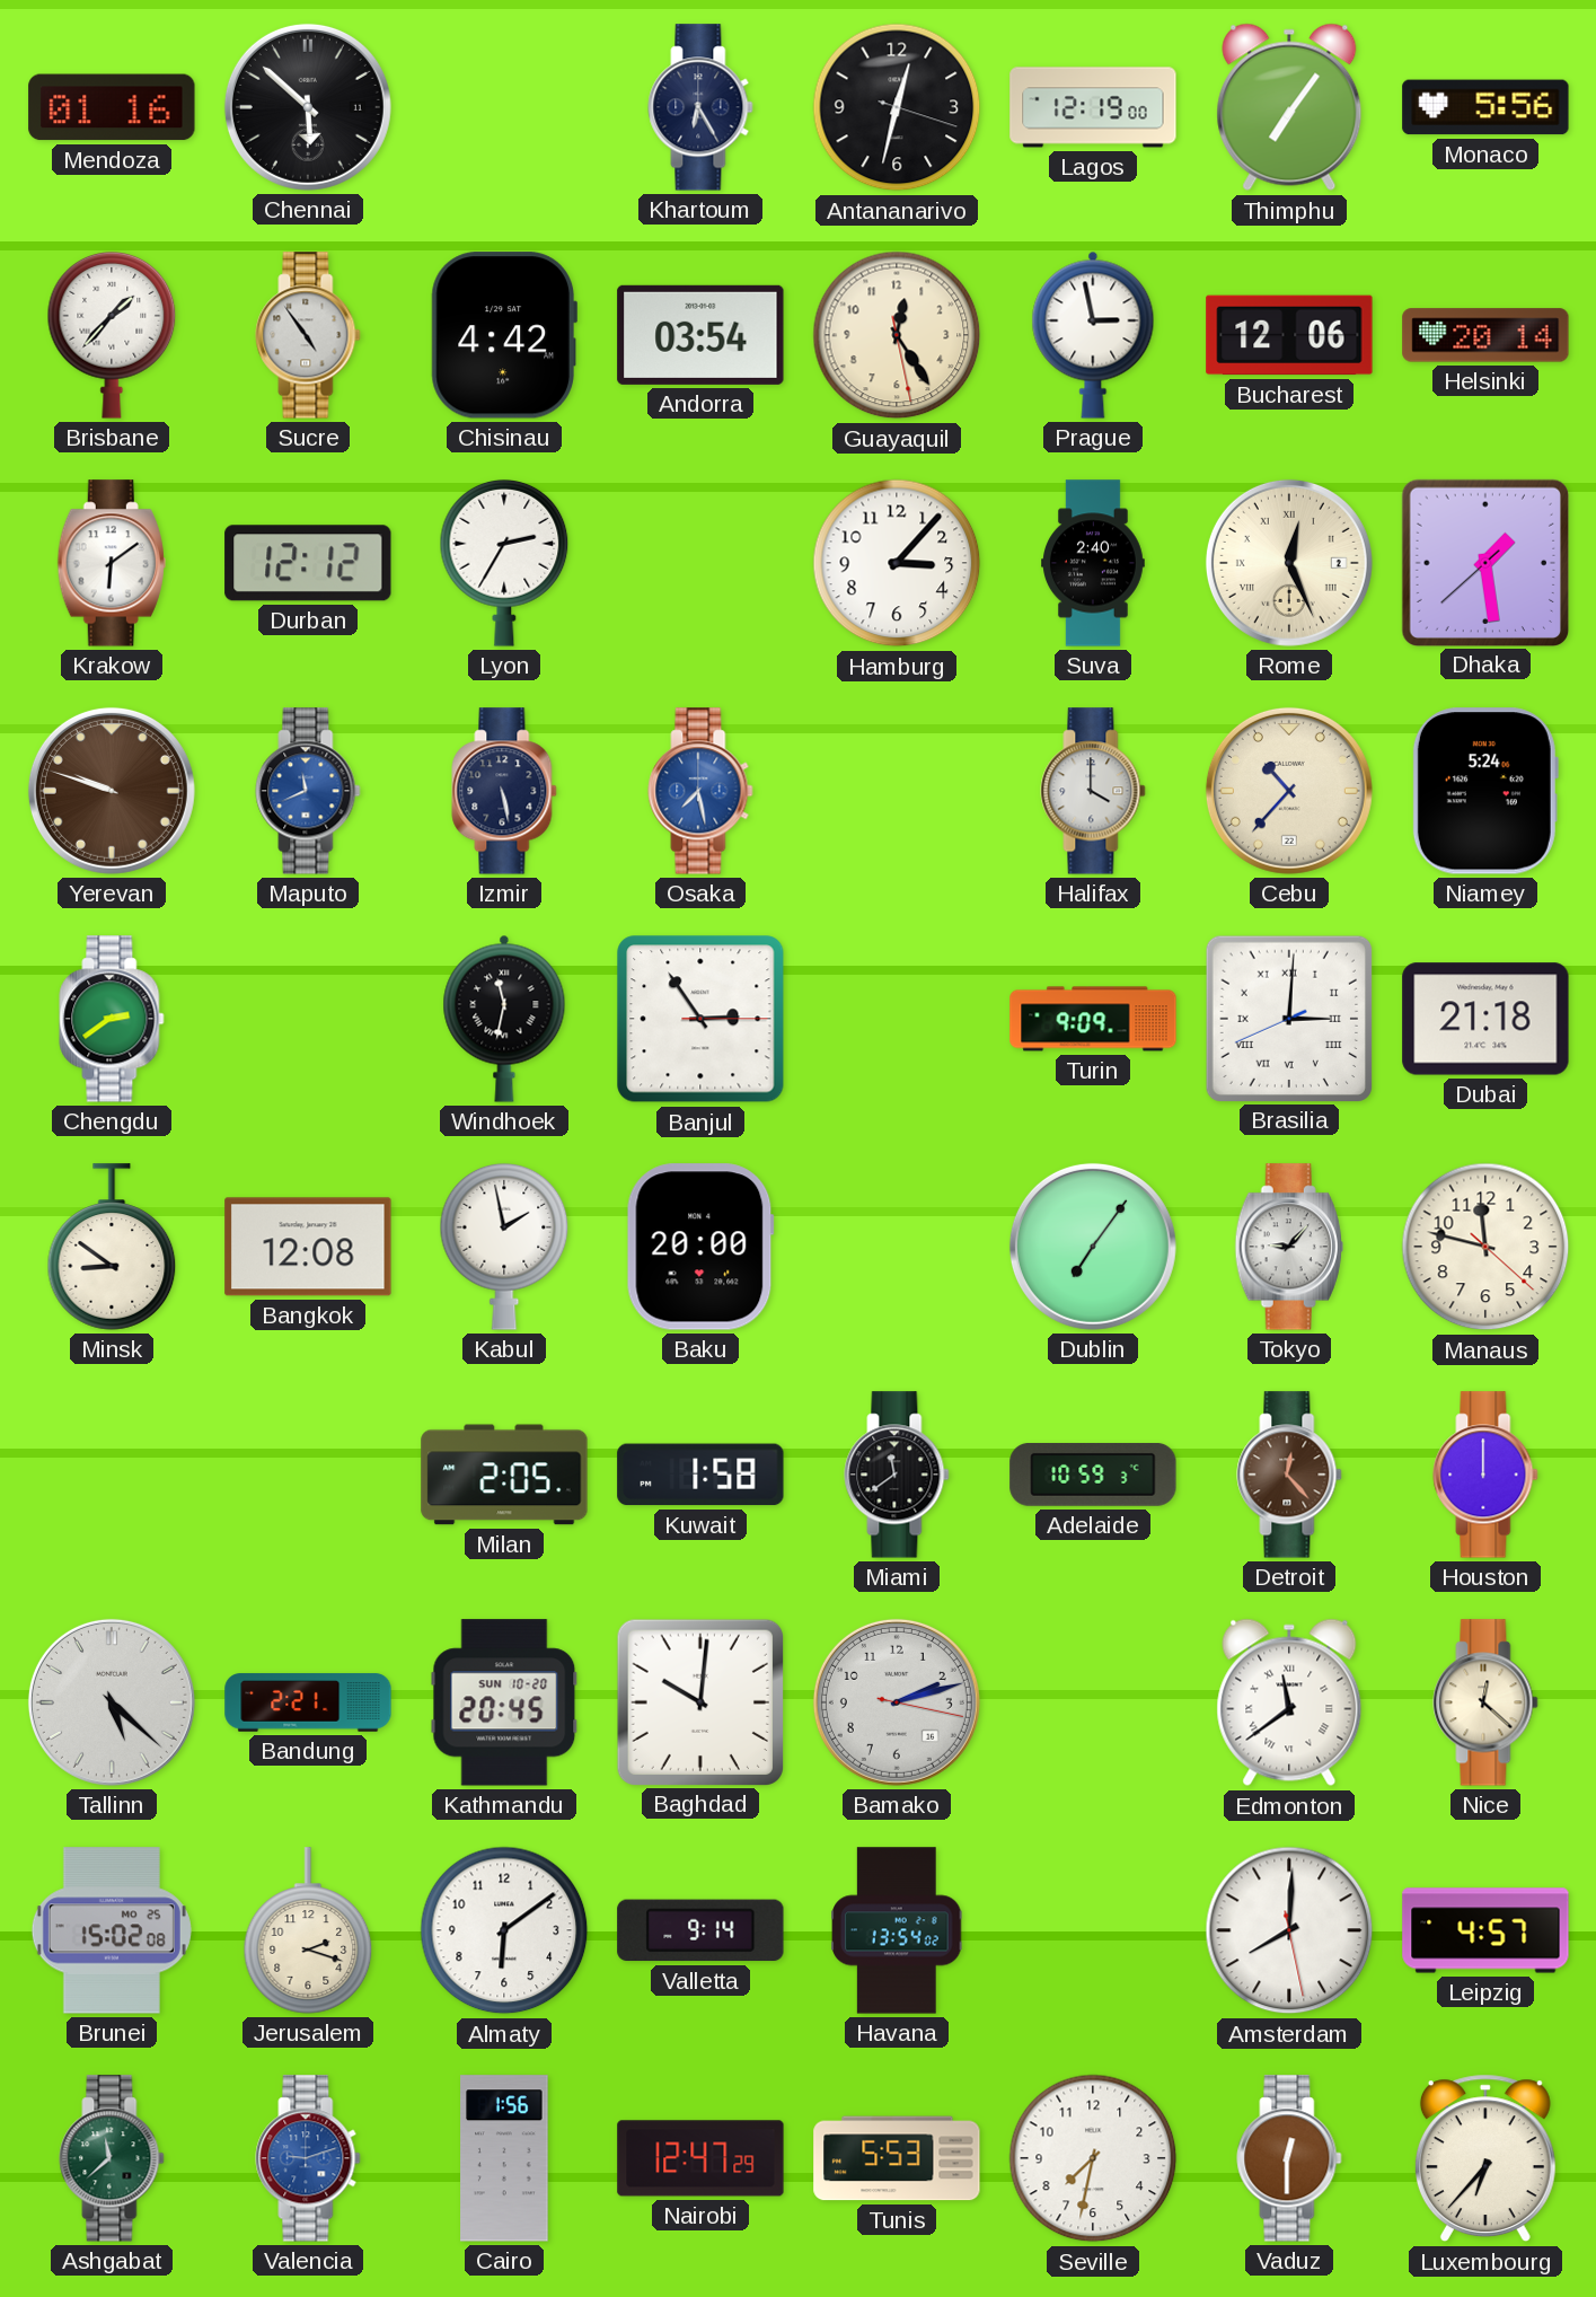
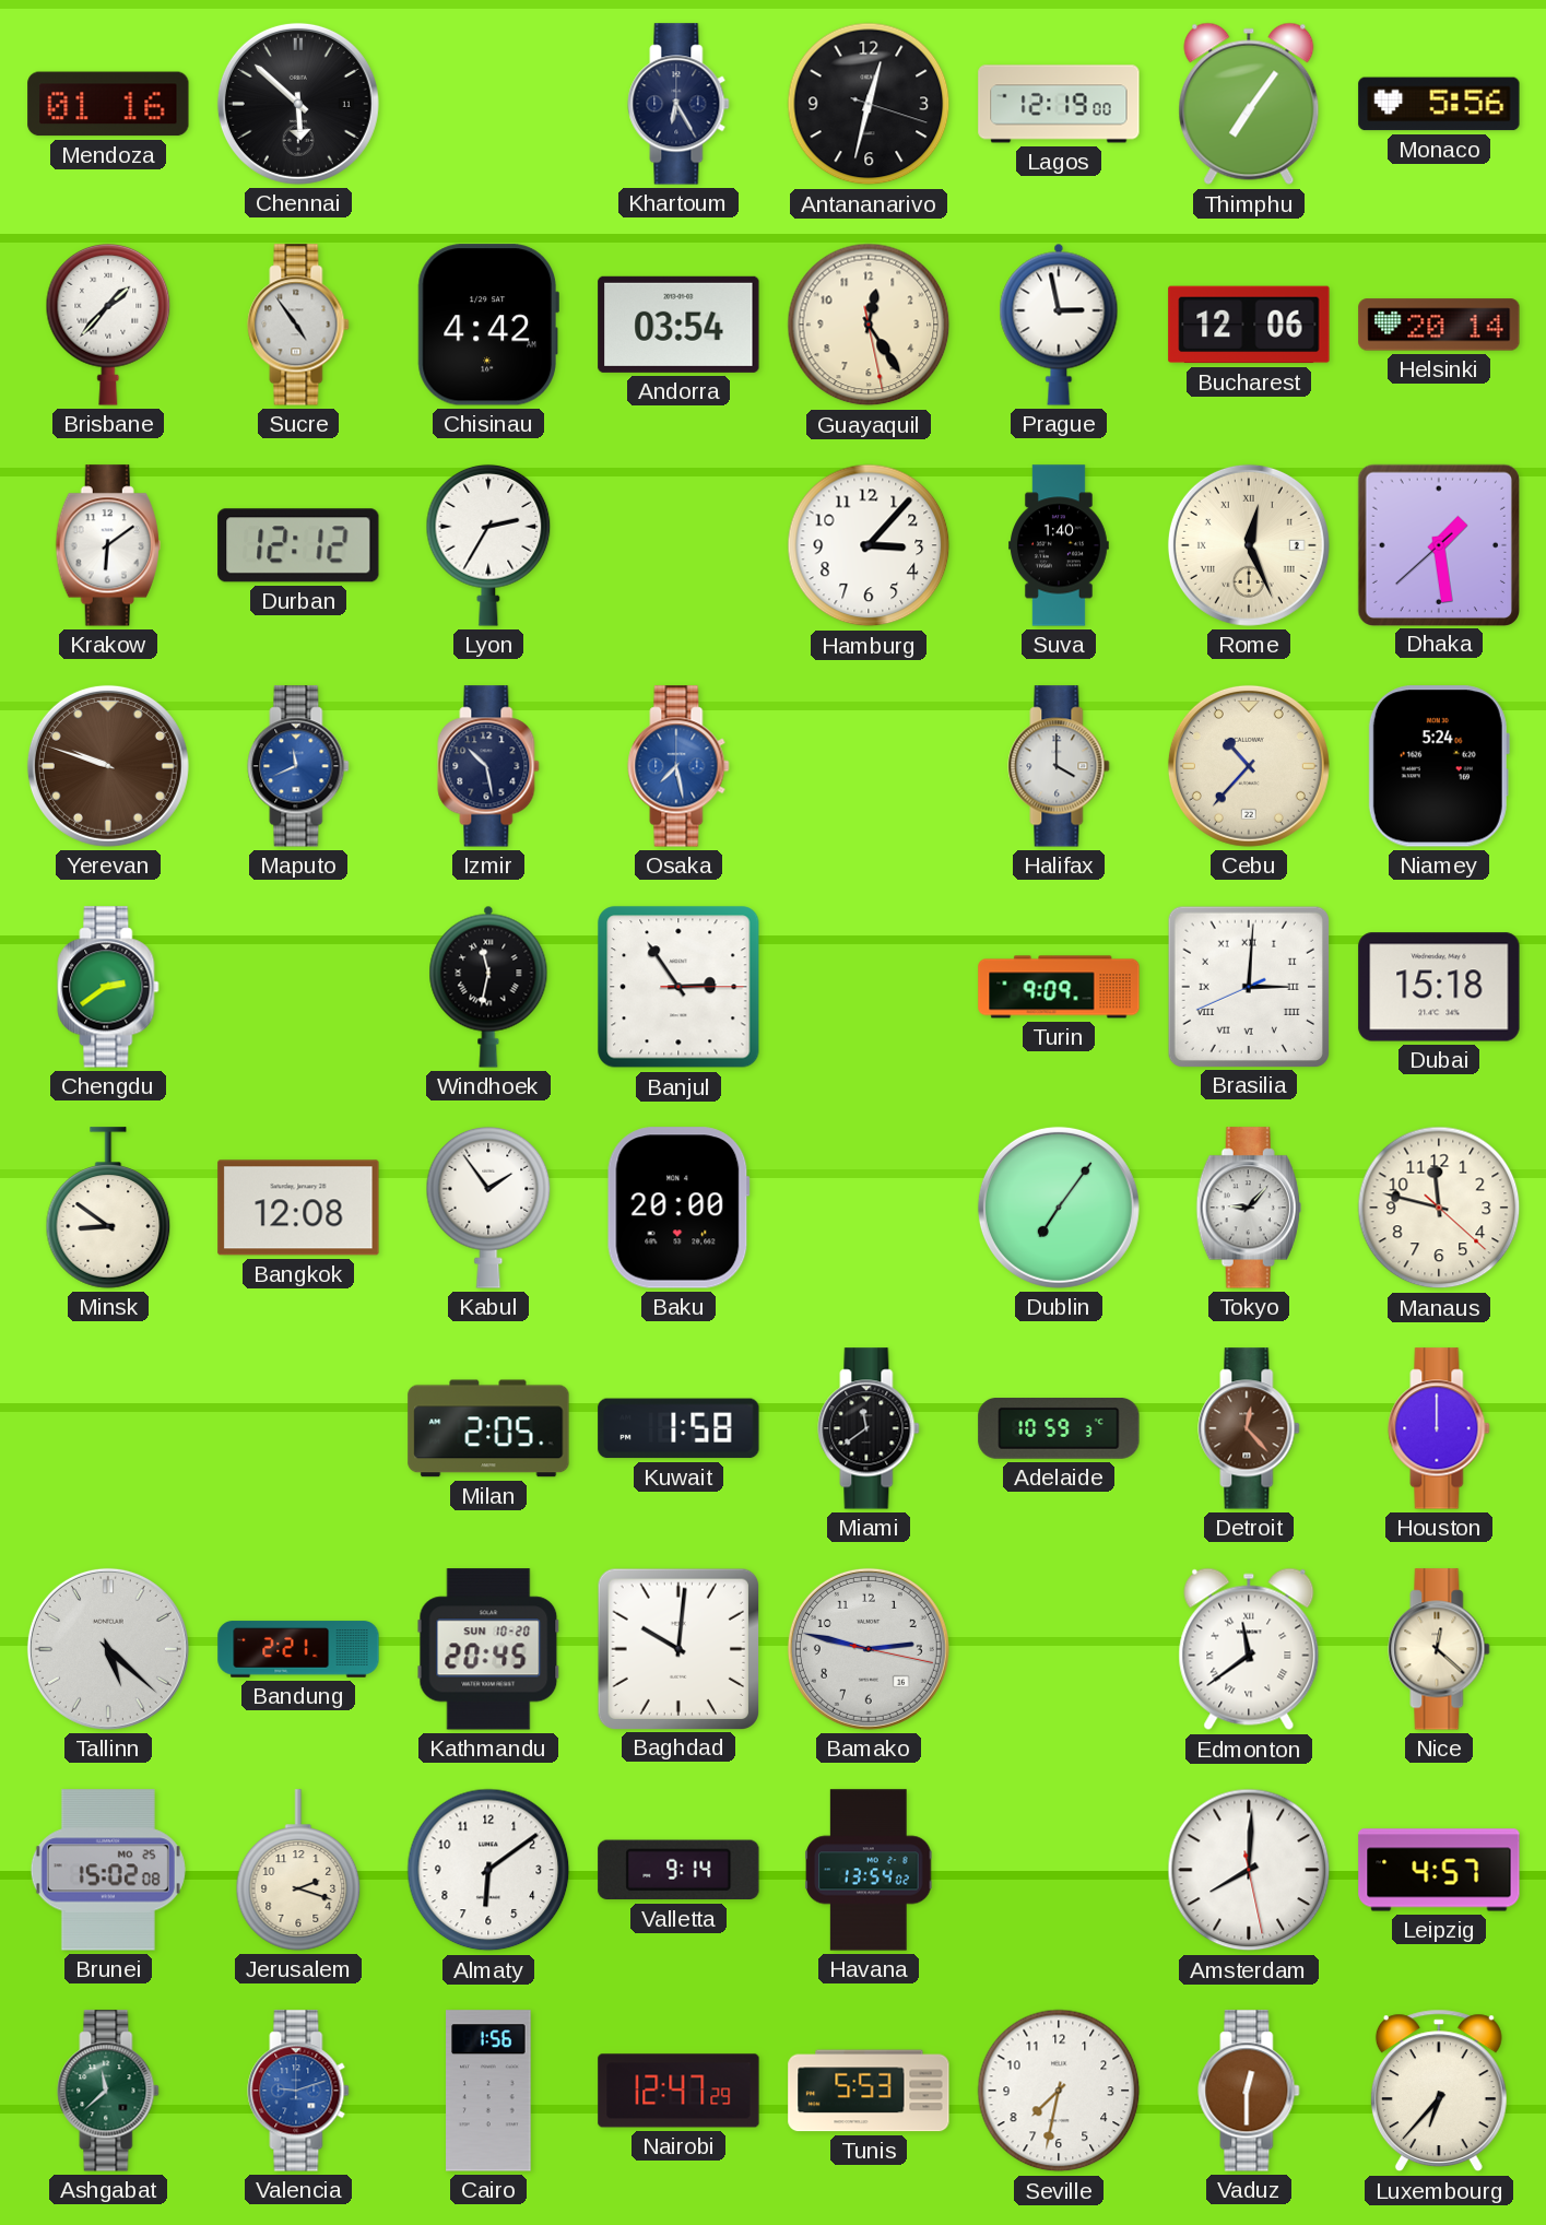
Suva: 2:40 -> 1:40
Izmir: 5:28 -> 10:28
Dubai: 21:18 -> 15:18
Kabul: 1:58 -> 1:54
Bamako: 2:12 -> 2:47
